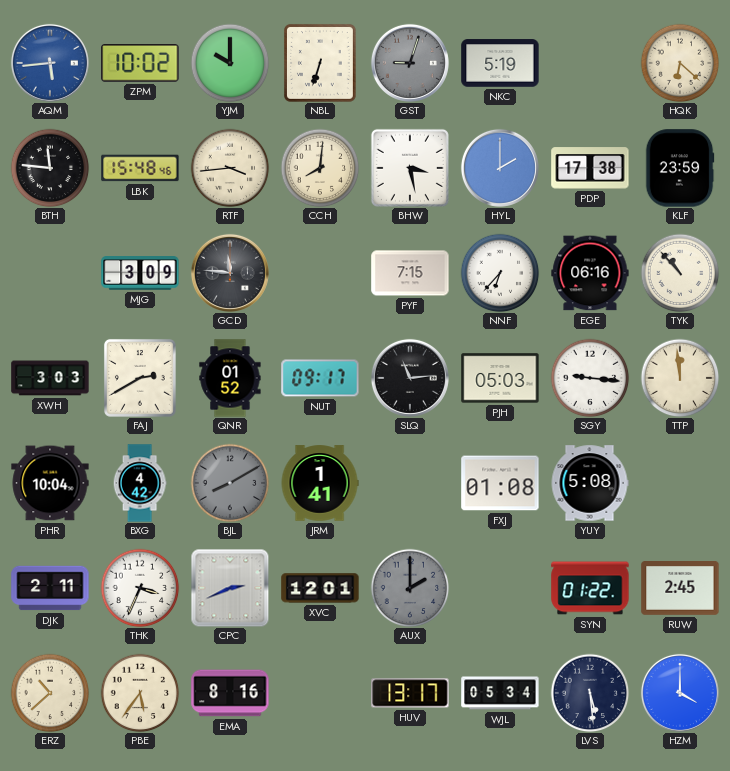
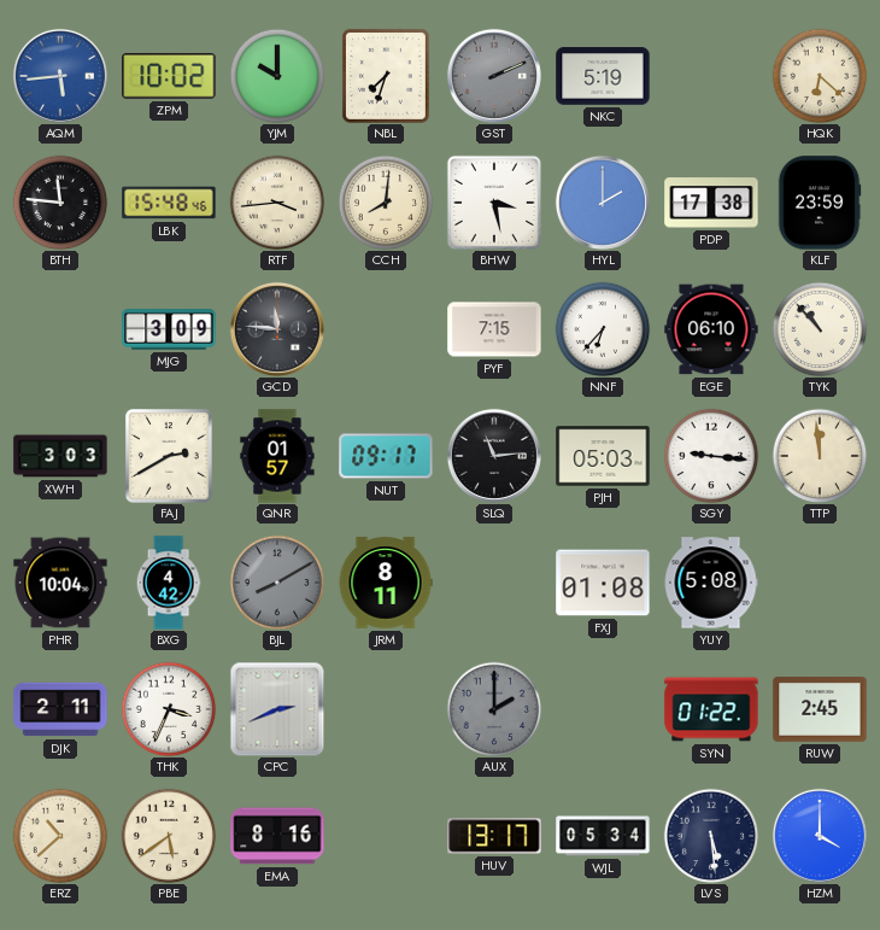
NBL: 6:33 -> 7:33
GST: 9:03 -> 2:11
EGE: 06:16 -> 06:10
QNR: 01:52 -> 01:57
JRM: 1:41 -> 8:11
XVC: 12:01 -> none
PBE: 5:36 -> 5:39
